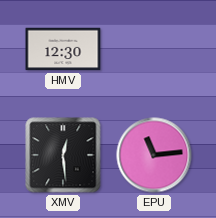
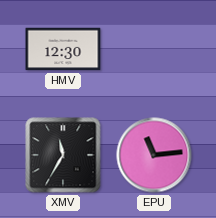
XMV: 12:29 -> 11:35
